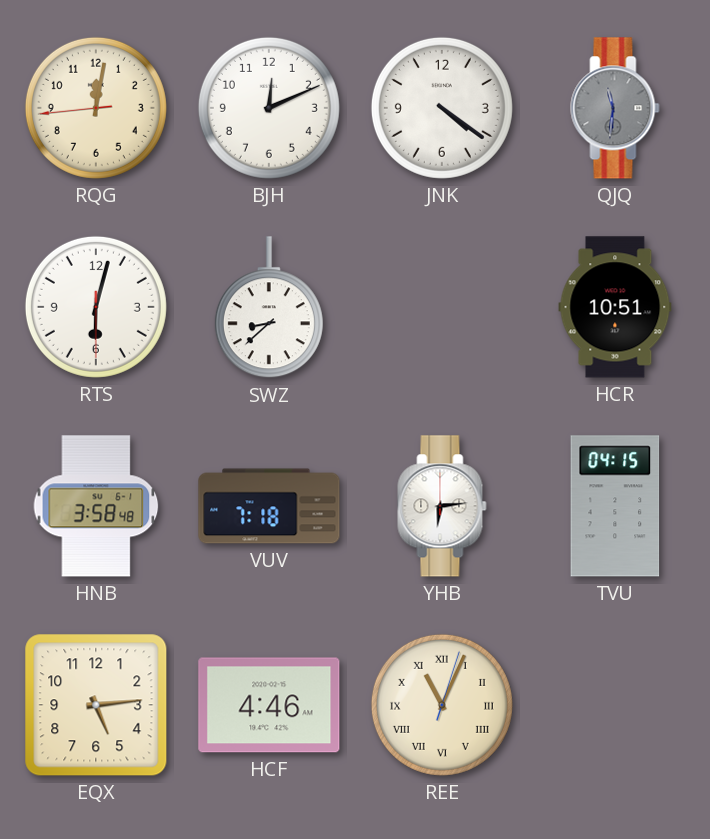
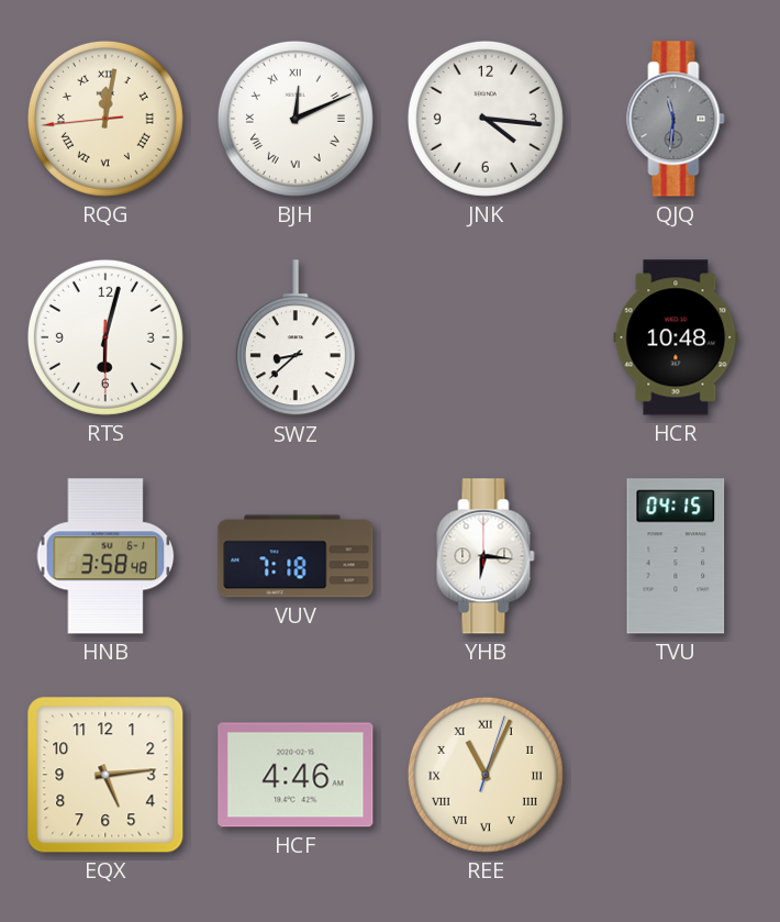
RQG numerals: Arabic -> Roman
BJH numerals: Arabic -> Roman
JNK: 4:21 -> 4:16
HCR: 10:51 -> 10:48
YHB: 6:14 -> 6:16
